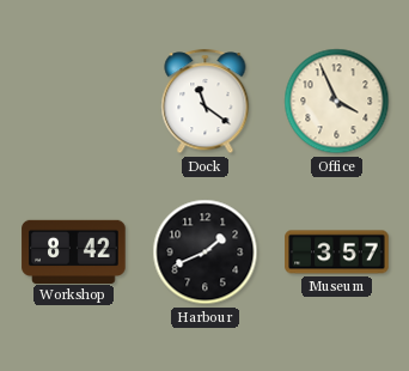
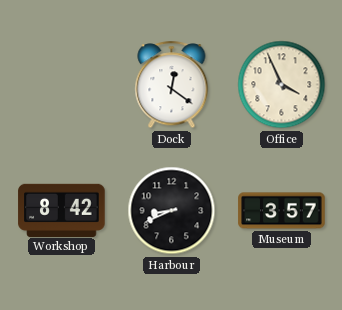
Dock: 11:21 -> 12:21
Harbour: 1:41 -> 8:41
